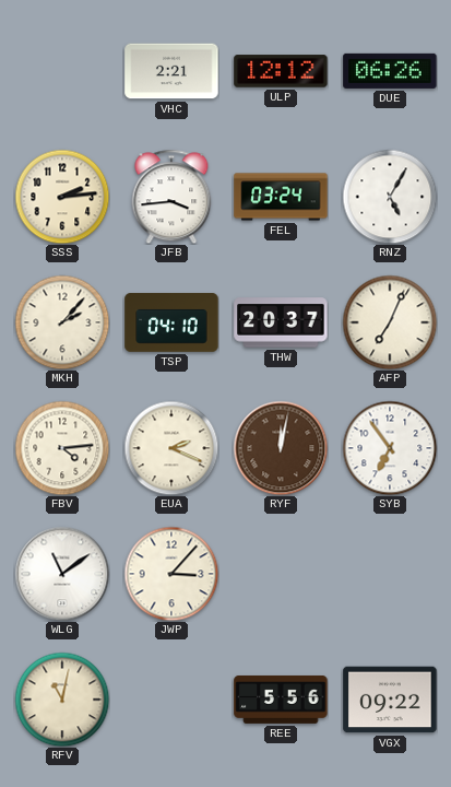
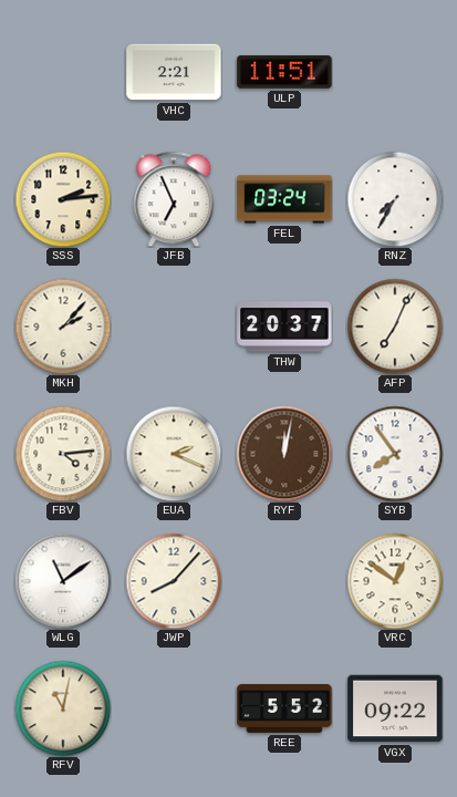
ULP: 12:12 -> 11:51
DUE: 06:26 -> none
JFB: 3:44 -> 6:56
RNZ: 5:05 -> 7:35
TSP: 04:10 -> none
SYB: 6:54 -> 7:54
JWP: 3:07 -> 8:07
VRC: none -> 12:51
REE: 5:56 -> 5:52
